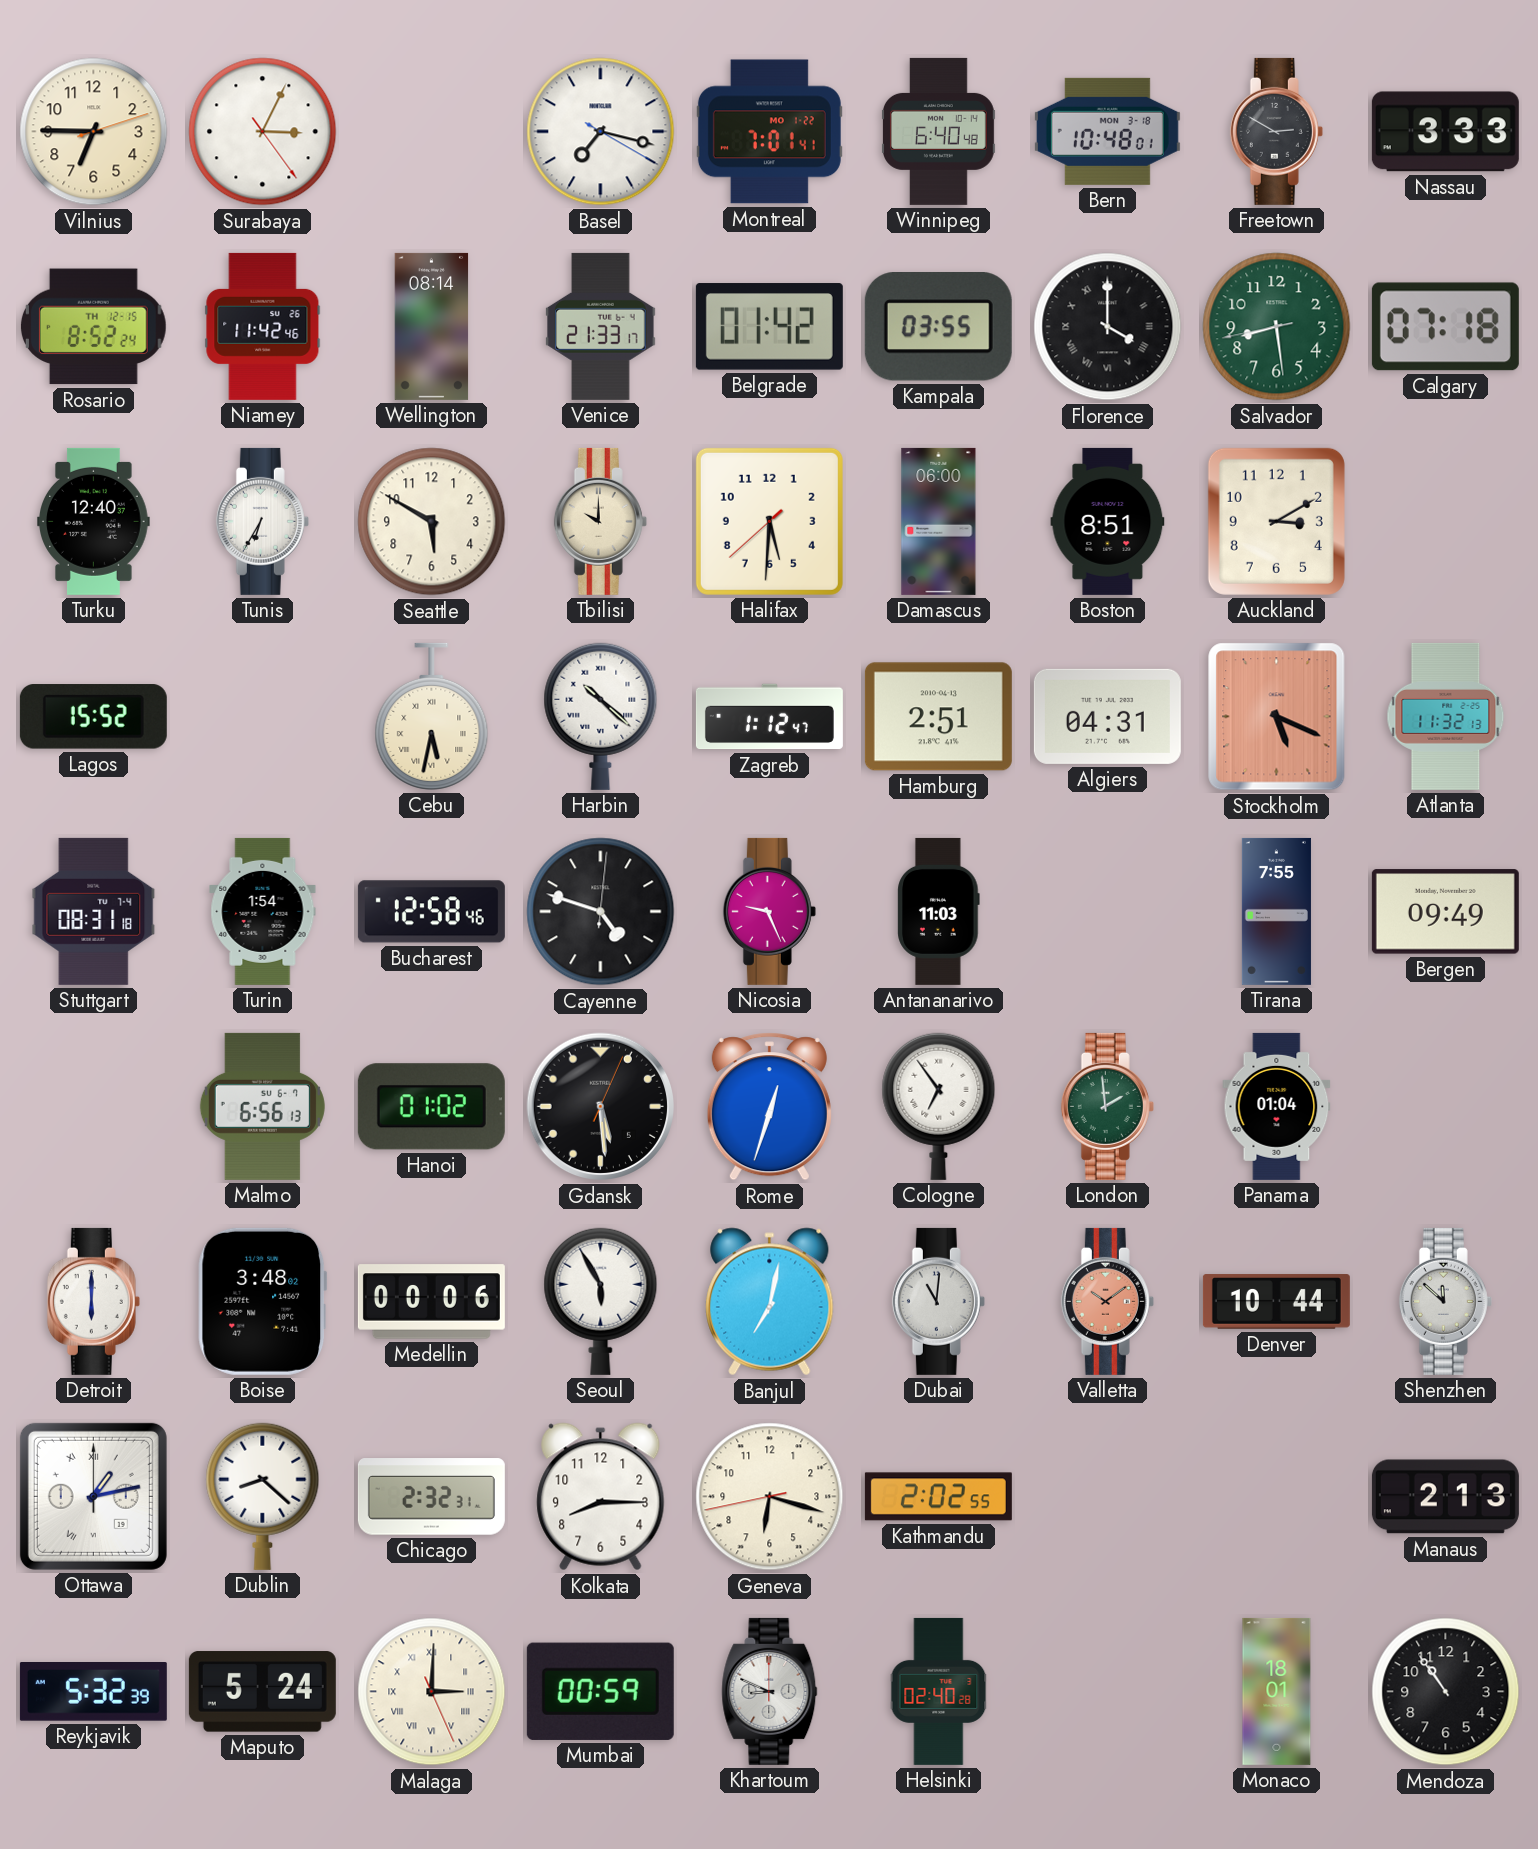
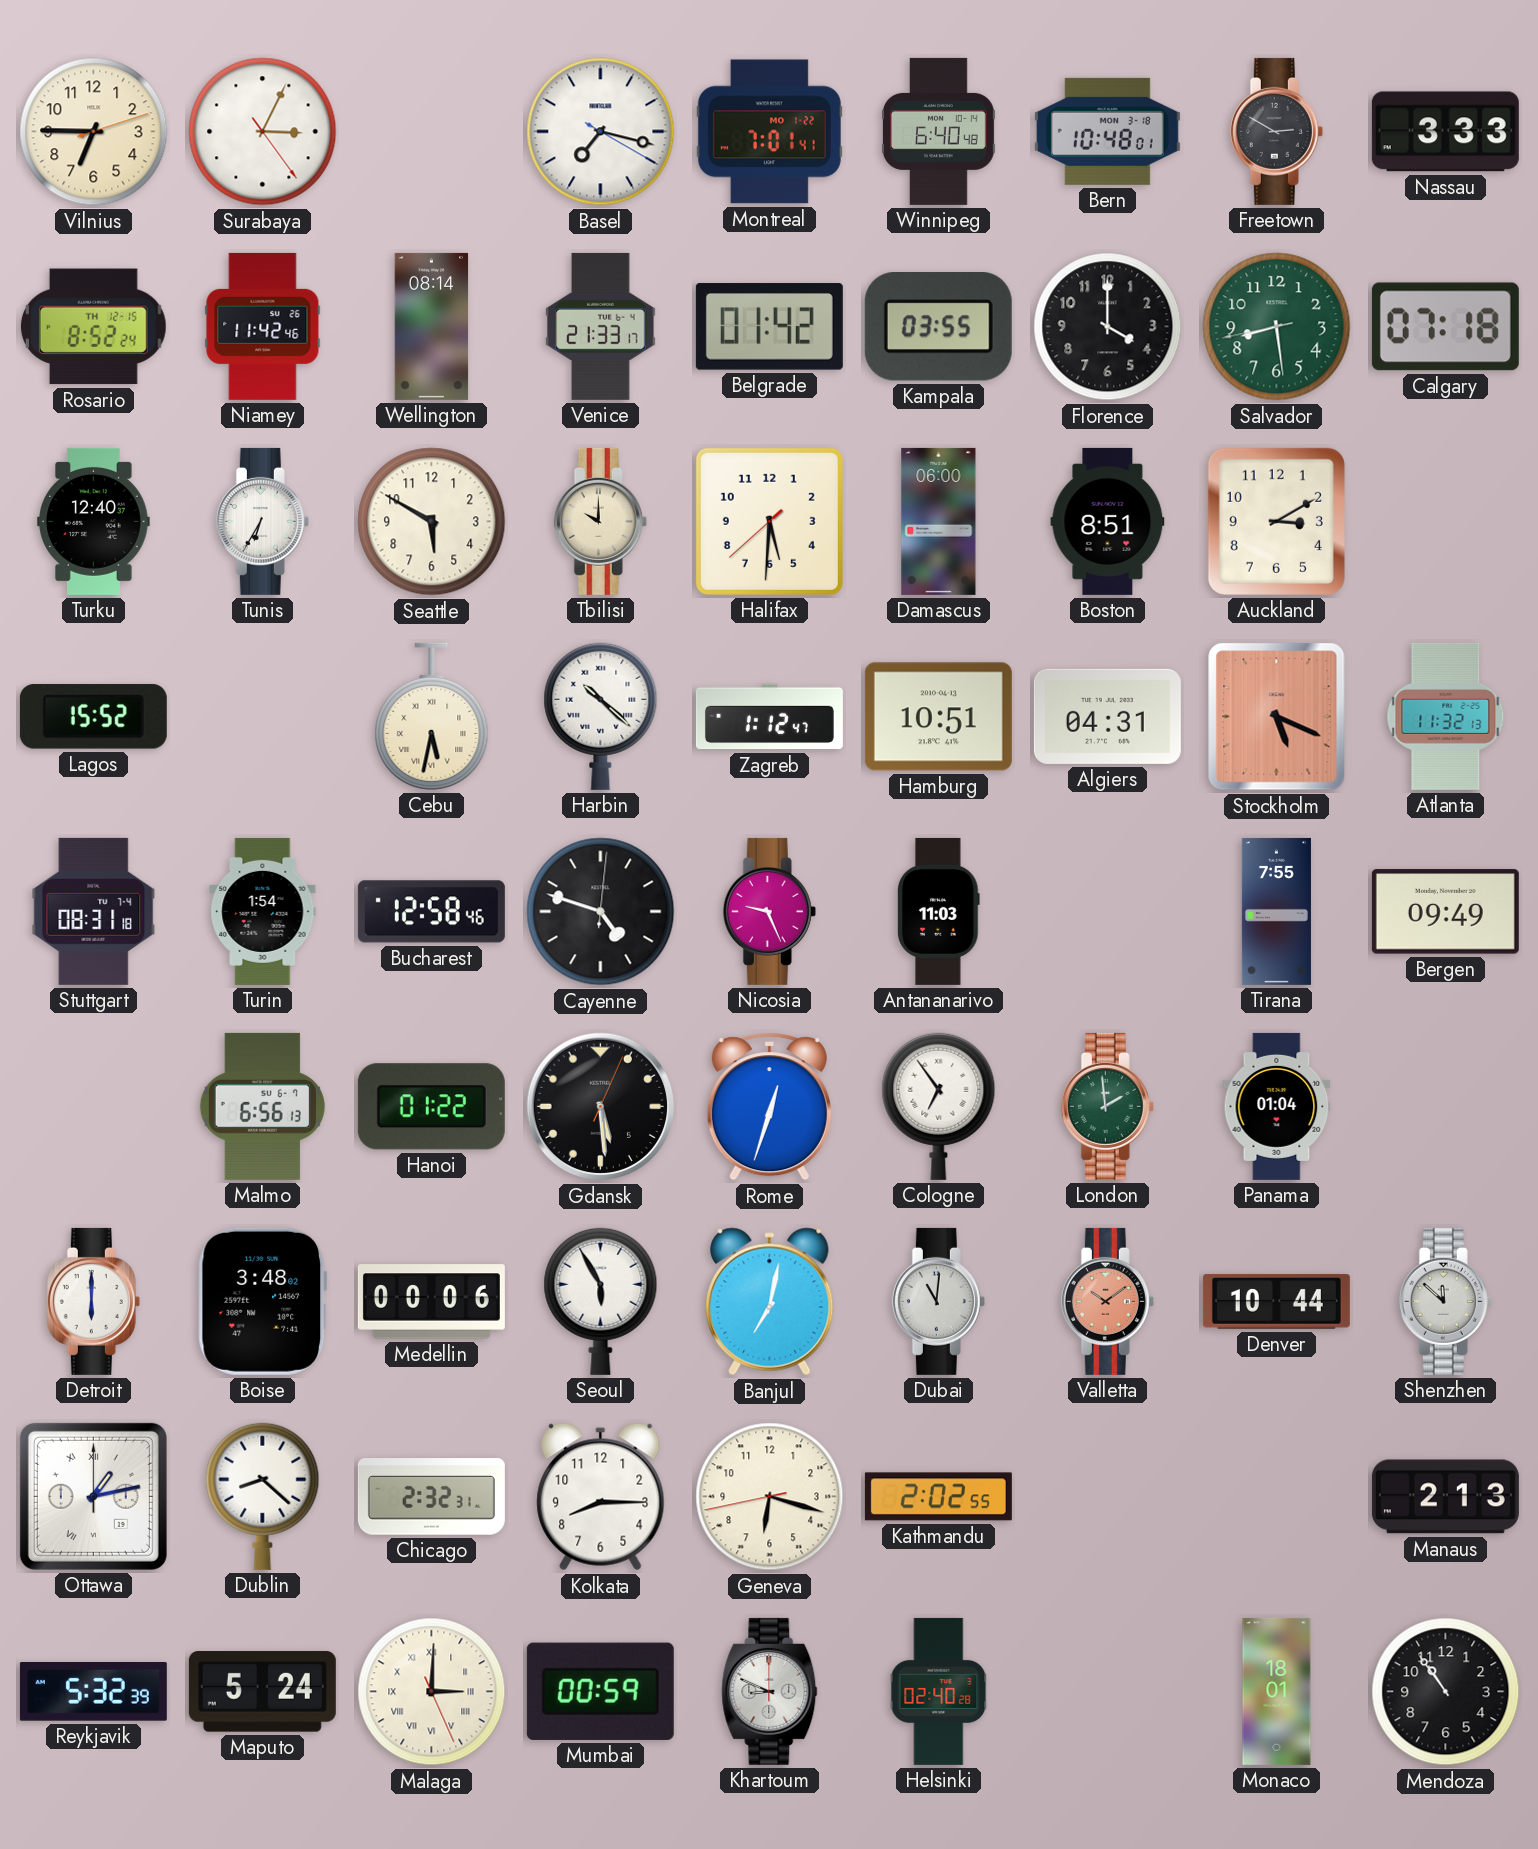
Florence numerals: Roman -> Arabic
Hamburg: 2:51 -> 10:51
Hanoi: 01:02 -> 01:22
